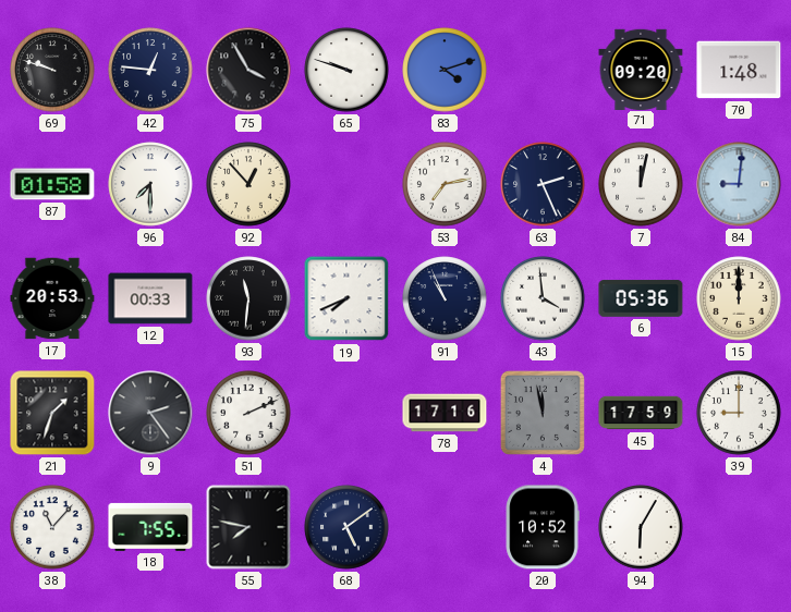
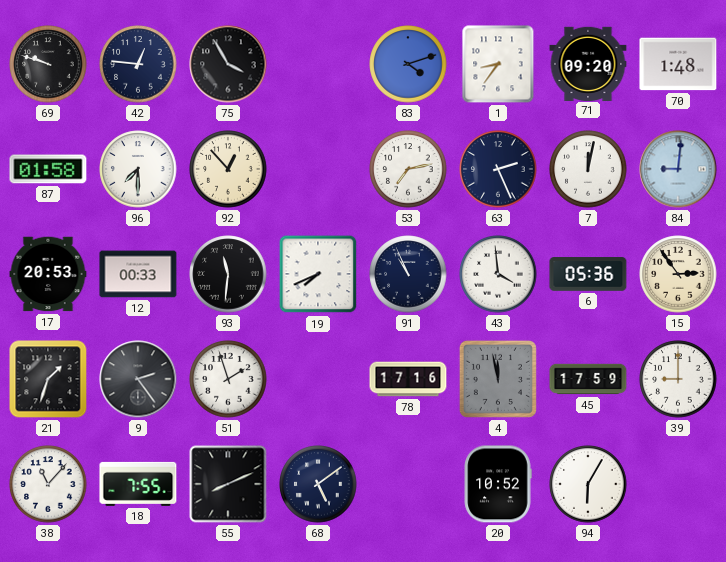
65: 9:48 -> none
1: none -> 8:36
15: 12:00 -> 2:54
51: 2:11 -> 1:57
55: 7:47 -> 8:11
